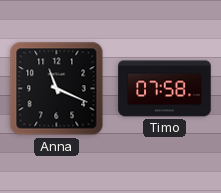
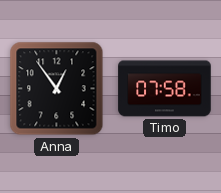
Anna: 11:19 -> 12:54
